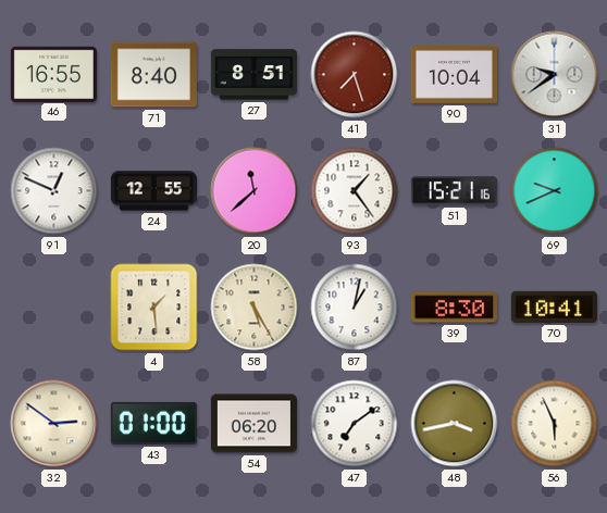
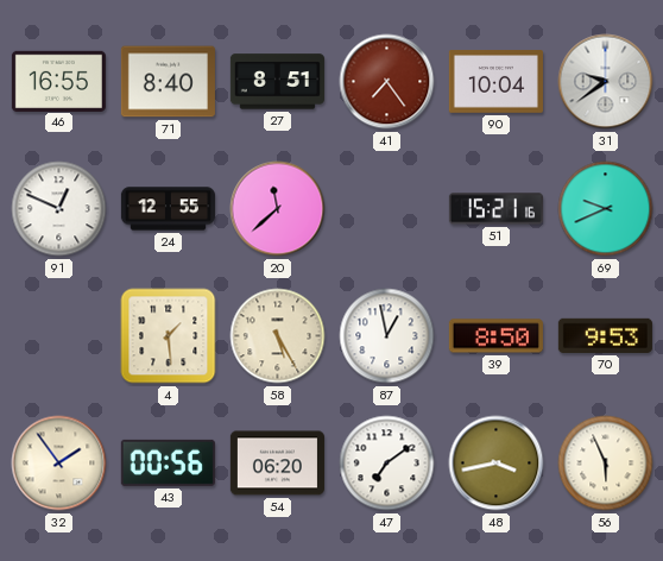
41: 7:27 -> 7:24
93: 1:24 -> none
87: 1:02 -> 12:58
39: 8:30 -> 8:50
70: 10:41 -> 9:53
32: 2:51 -> 1:54
43: 01:00 -> 00:56
